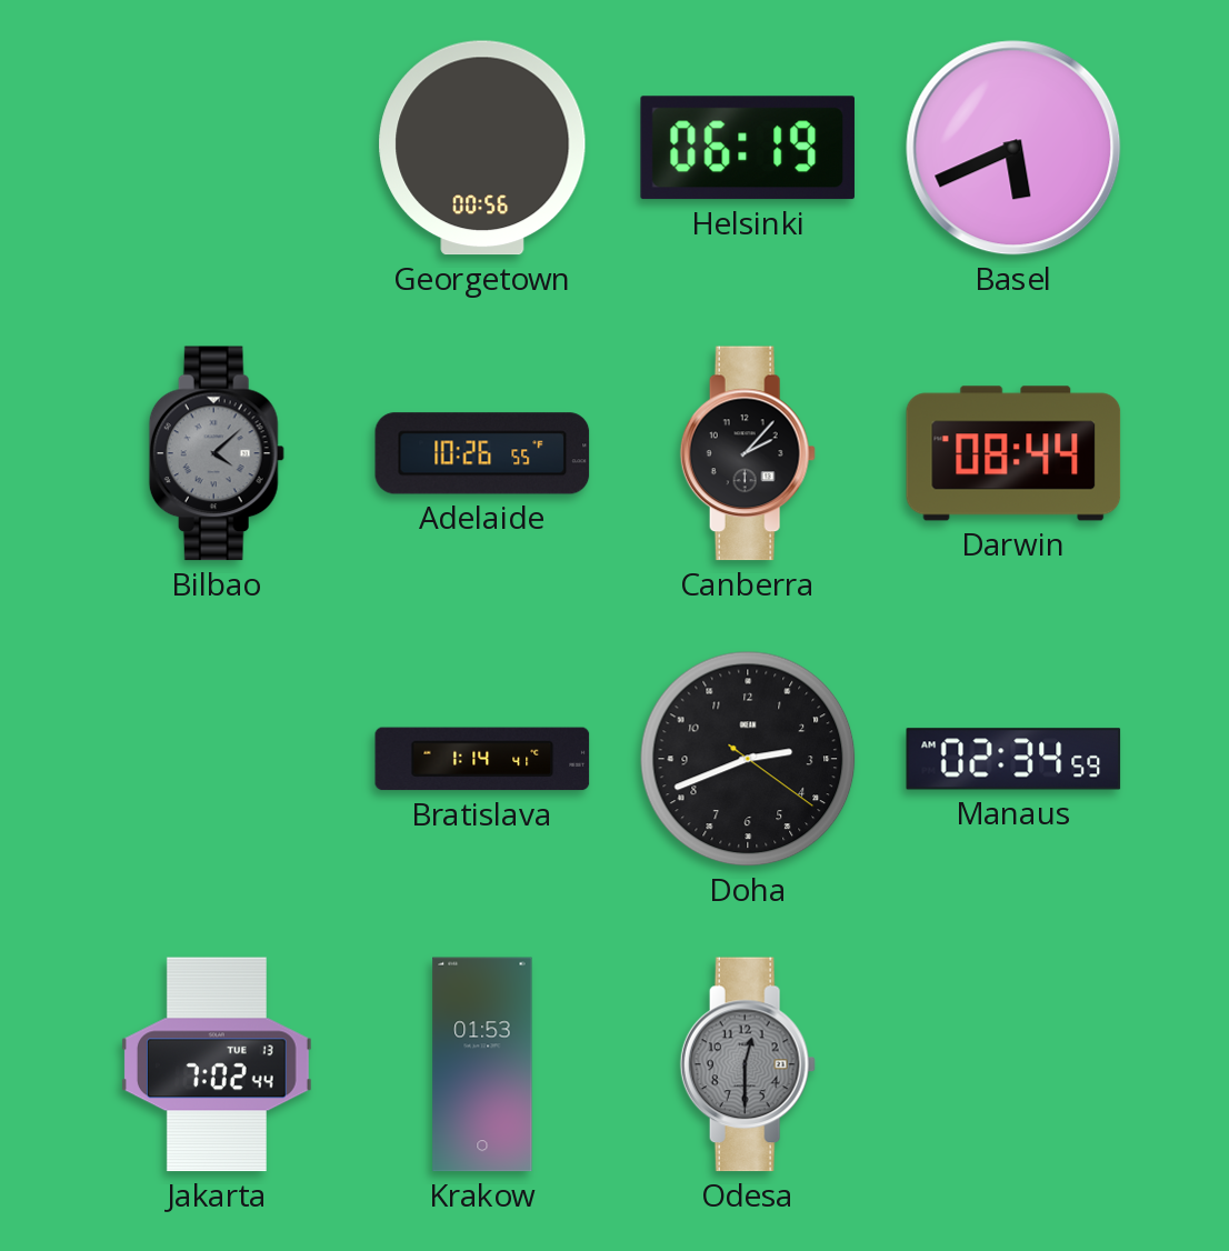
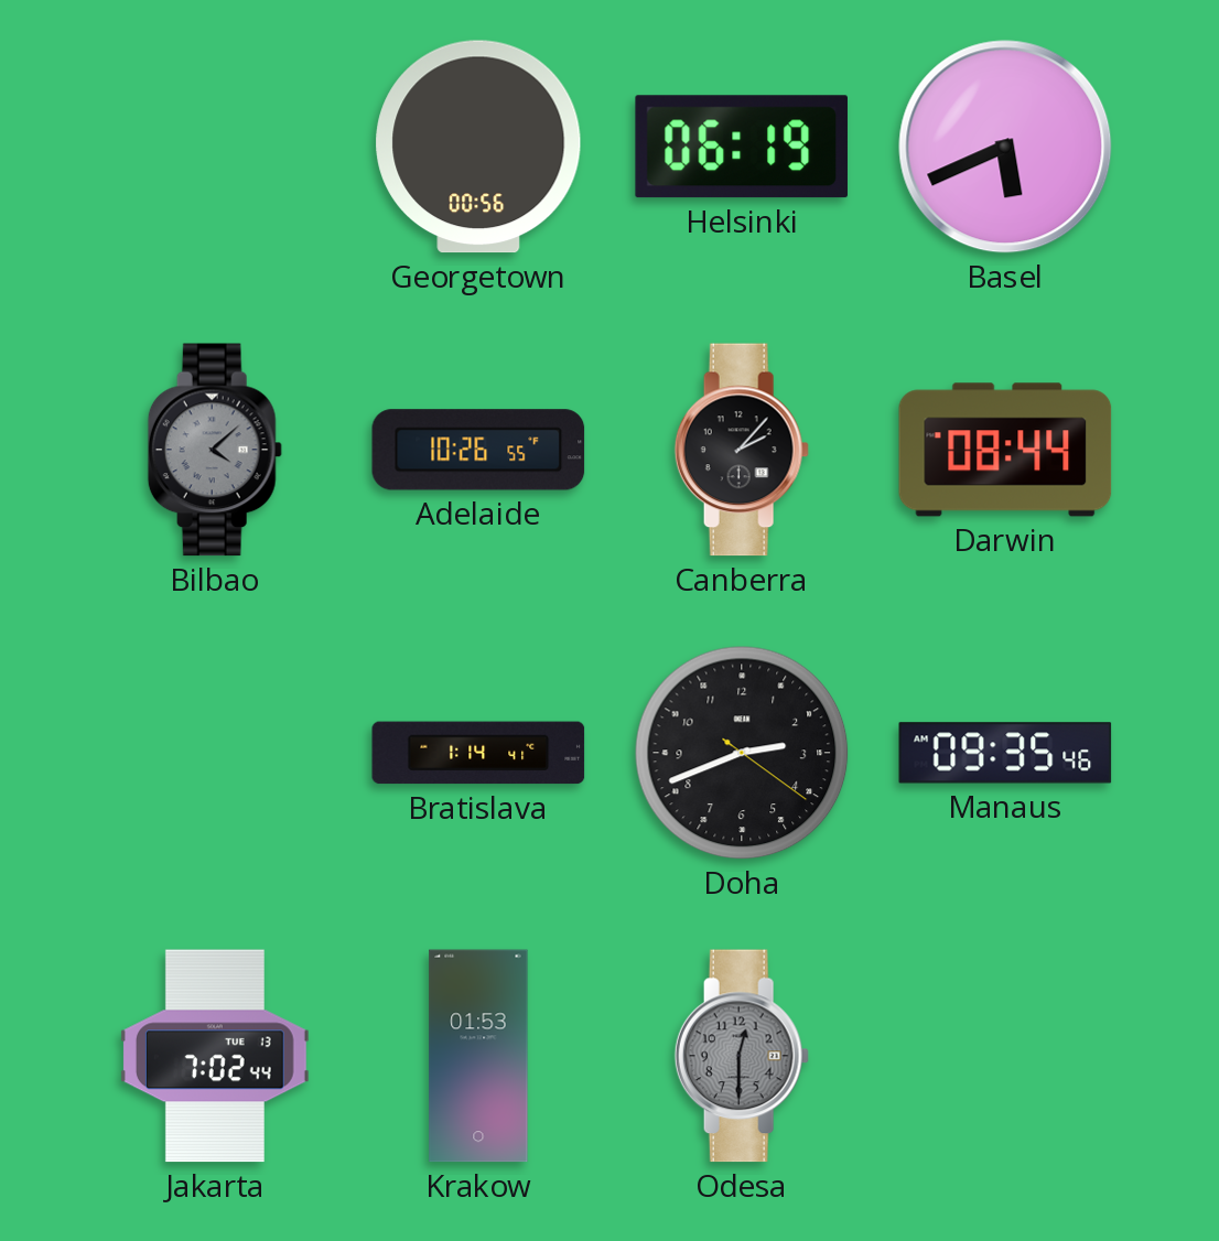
Manaus: 02:34 -> 09:35
